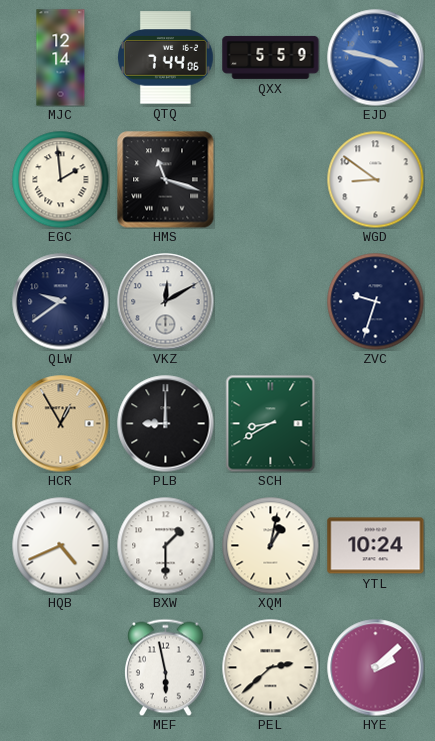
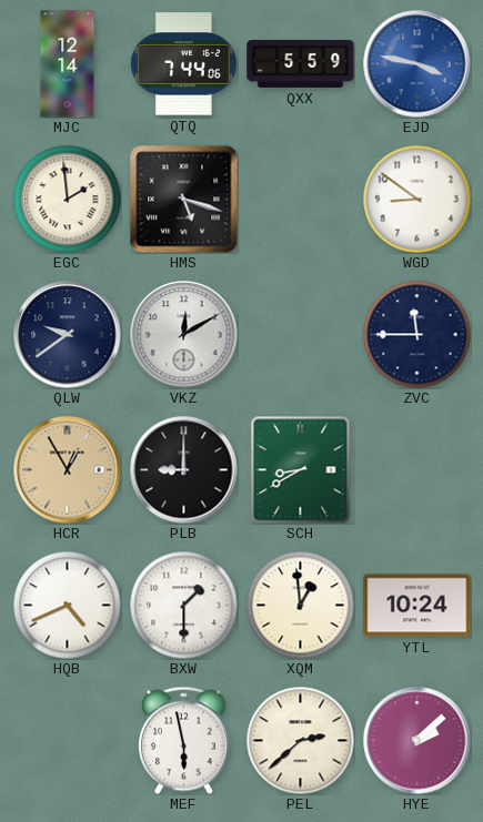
HMS: 11:18 -> 5:18
ZVC: 9:33 -> 11:45
XQM: 1:02 -> 12:59
